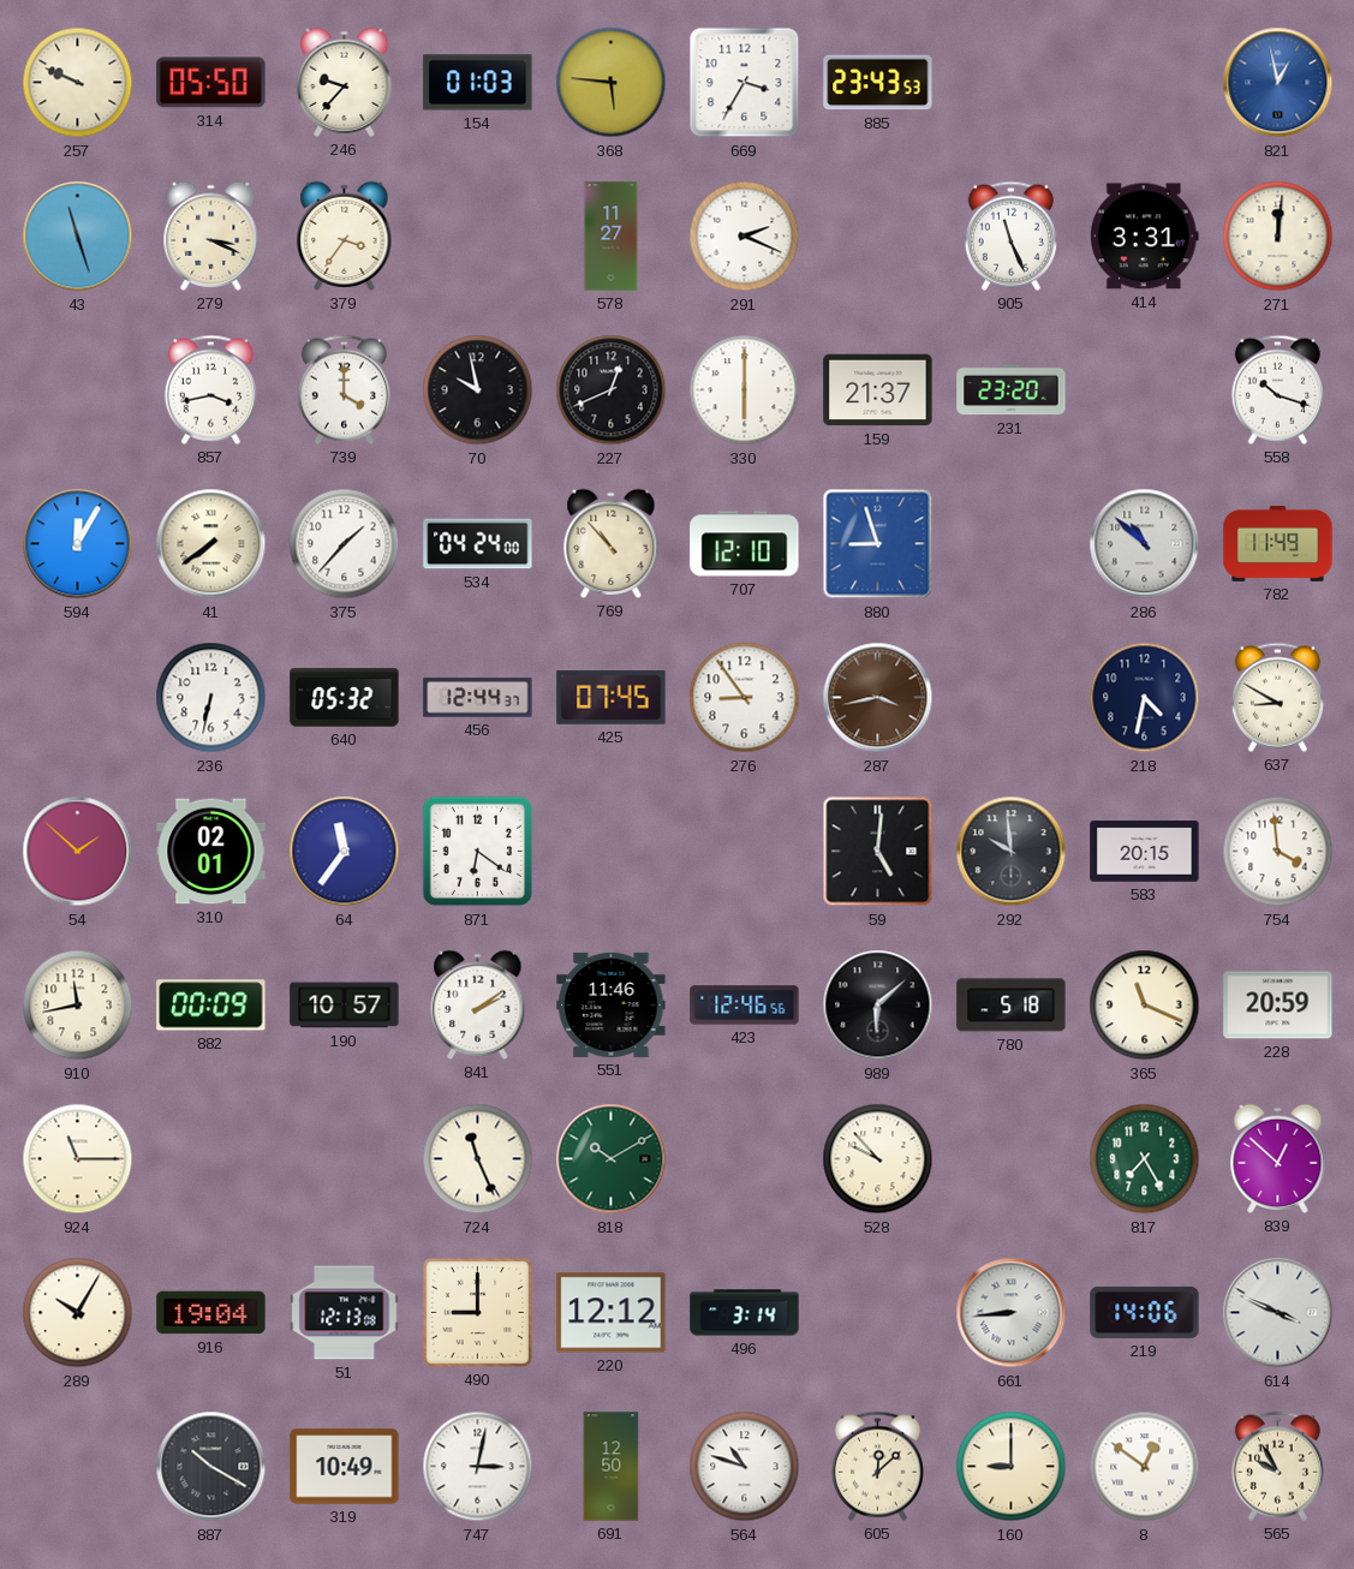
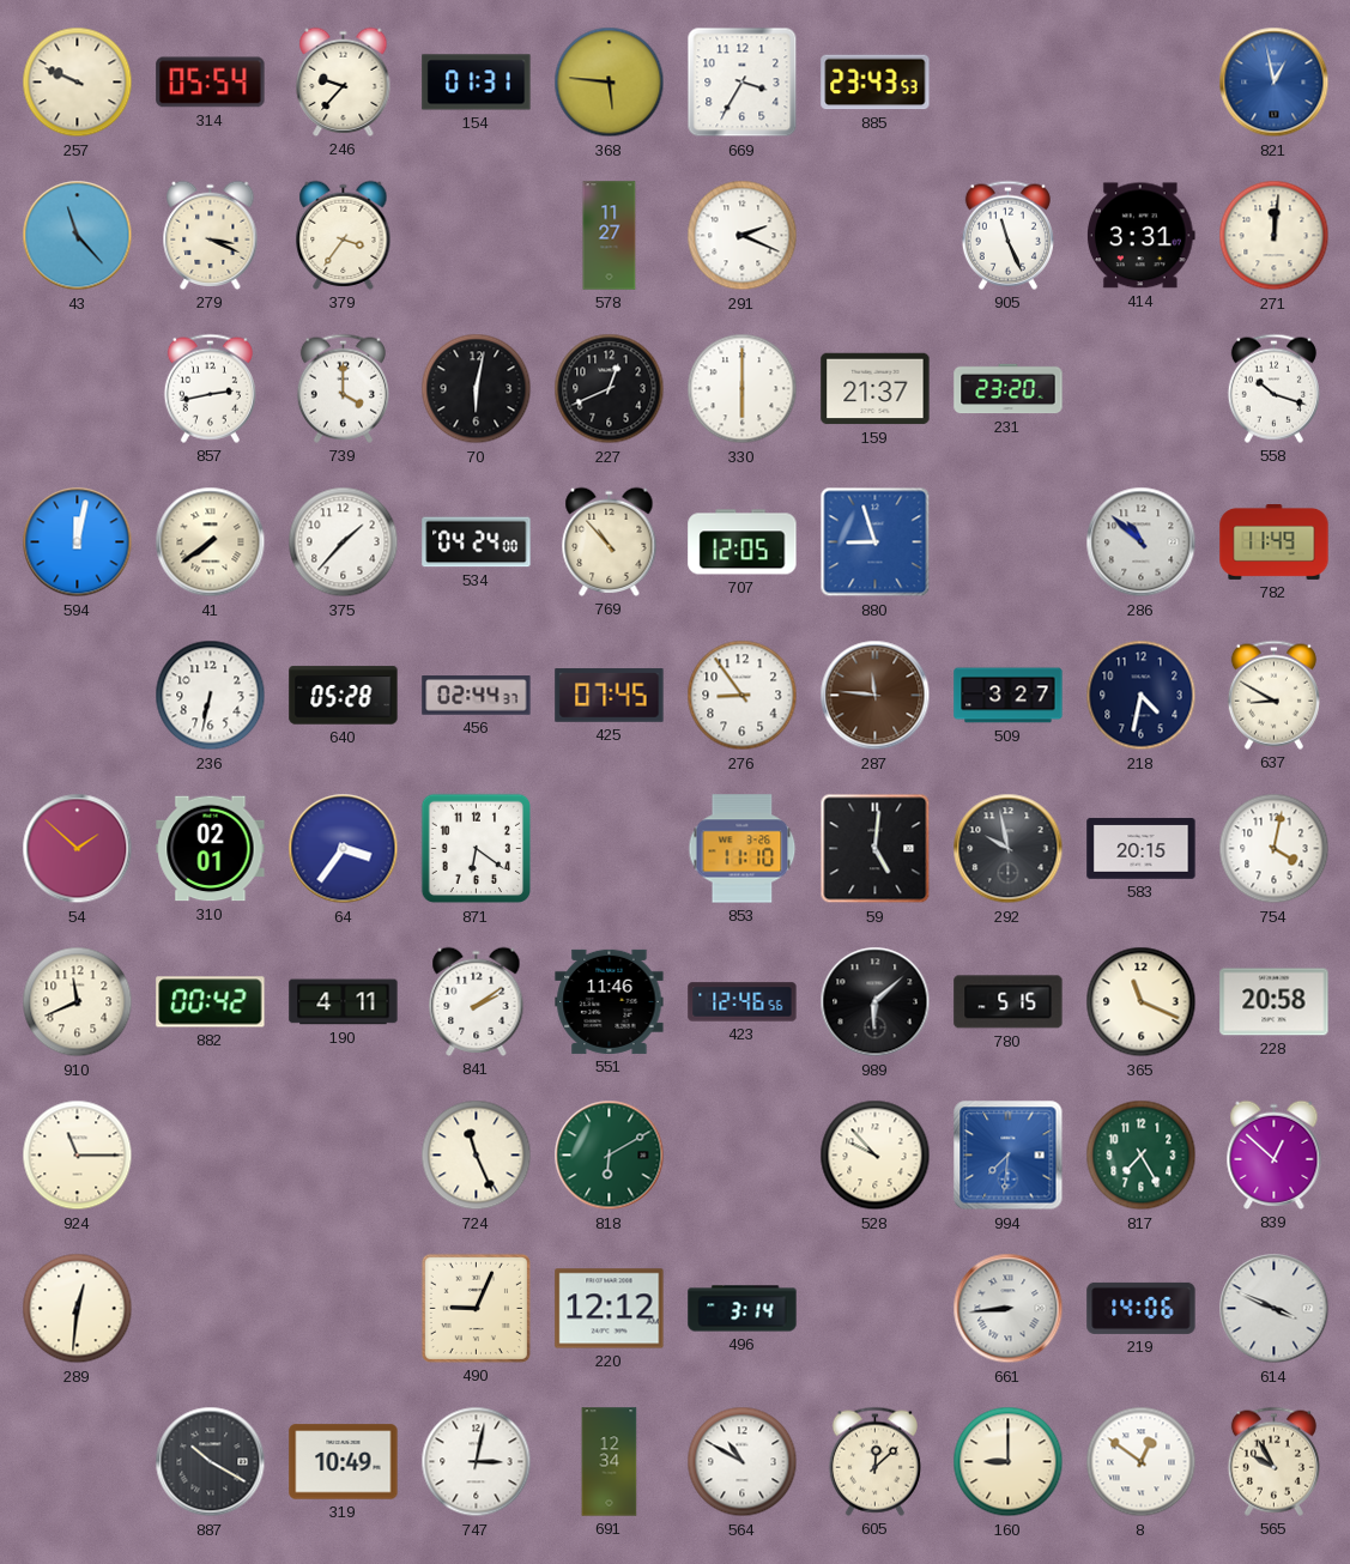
314: 05:50 -> 05:54
154: 01:03 -> 01:31
43: 11:27 -> 11:23
857: 3:43 -> 2:43
70: 9:58 -> 6:02
594: 12:05 -> 12:02
707: 12:10 -> 12:05
640: 05:32 -> 05:28
456: 12:44 -> 02:44
287: 3:43 -> 11:46
509: none -> 3:27
64: 11:36 -> 3:36
853: none -> 11:10
292: 9:59 -> 9:58
754: 3:59 -> 4:02
910: 11:43 -> 11:41
882: 00:09 -> 00:42
190: 10:57 -> 4:11
780: 5:18 -> 5:15
228: 20:59 -> 20:58
818: 10:10 -> 6:10
994: none -> 7:31
289: 10:05 -> 12:31
916: 19:04 -> none
51: 12:13 -> none
490: 9:00 -> 9:04
691: 12:50 -> 12:34
564: 10:48 -> 10:50
